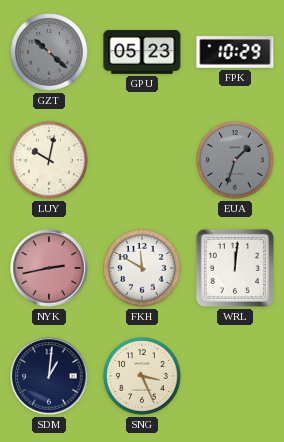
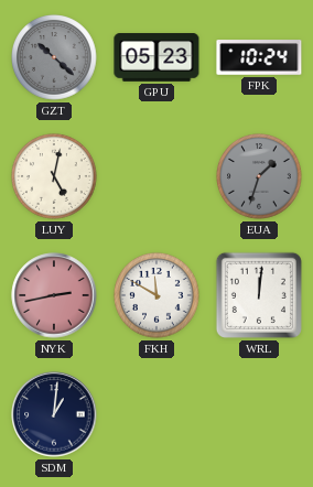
FPK: 10:29 -> 10:24
LUY: 10:02 -> 5:02
SNG: 3:26 -> none
